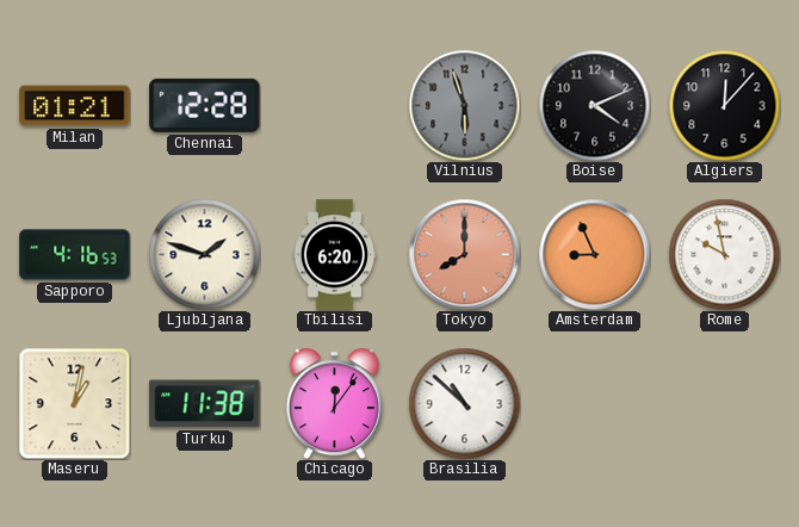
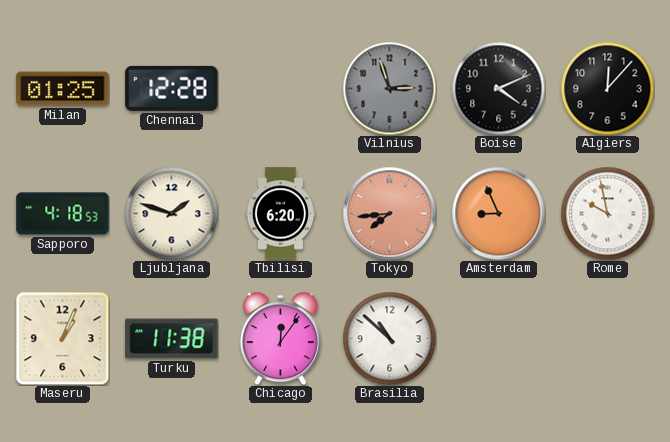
Milan: 01:21 -> 01:25
Vilnius: 5:57 -> 2:57
Sapporo: 4:16 -> 4:18
Tokyo: 8:00 -> 7:44
Maseru: 1:02 -> 1:04
